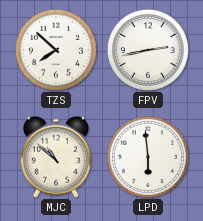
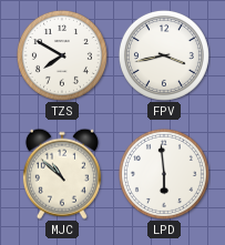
TZS: 7:52 -> 7:50
FPV: 2:43 -> 3:43
